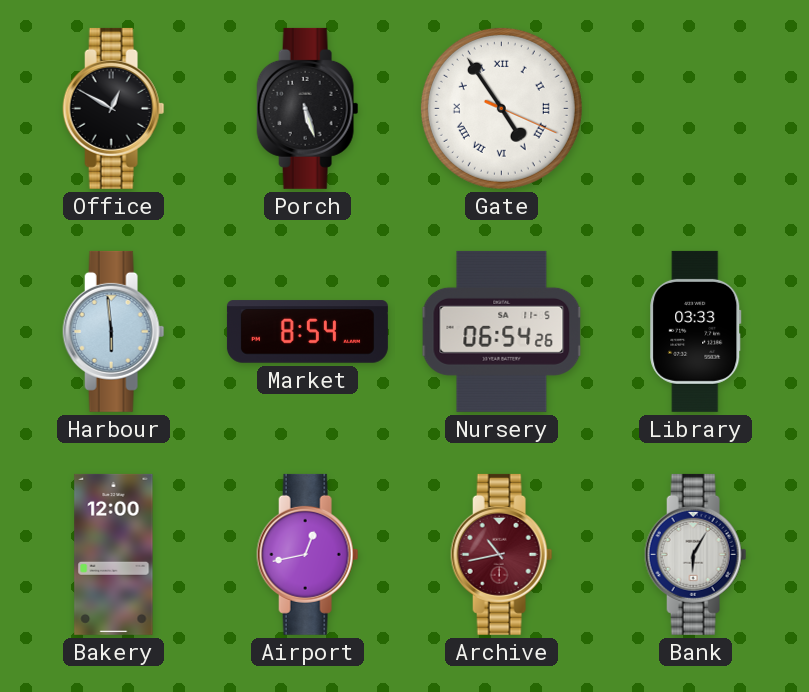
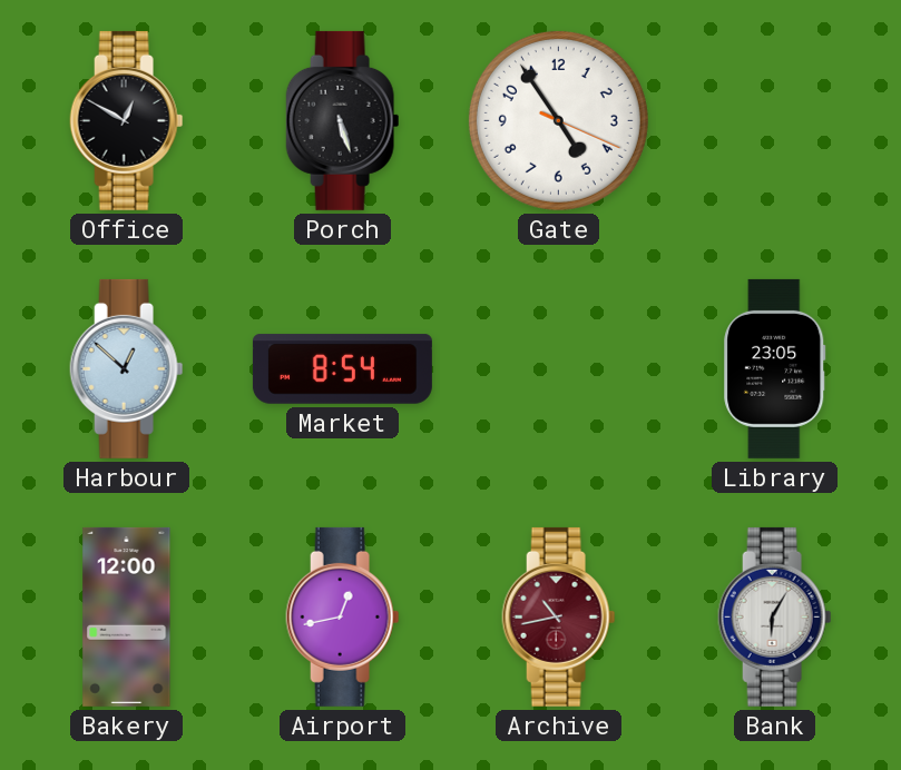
Gate numerals: Roman -> Arabic
Harbour: 5:59 -> 12:52
Nursery: 06:54 -> none
Library: 03:33 -> 23:05
